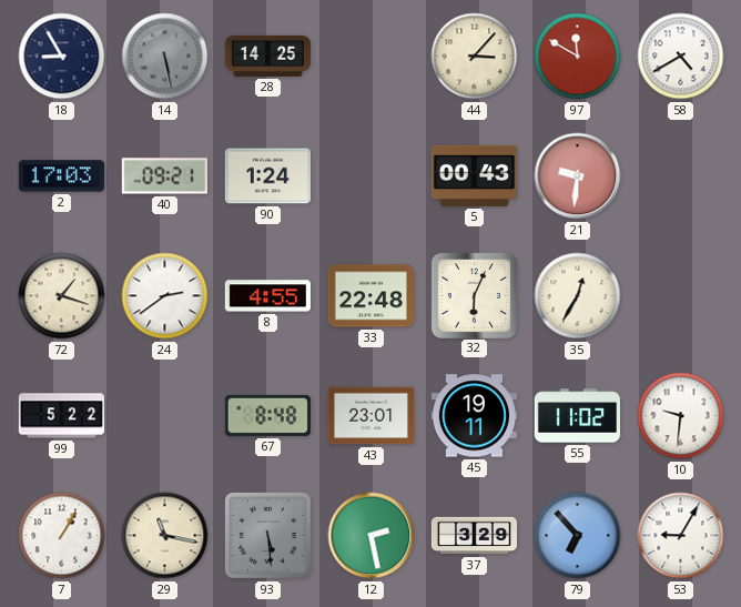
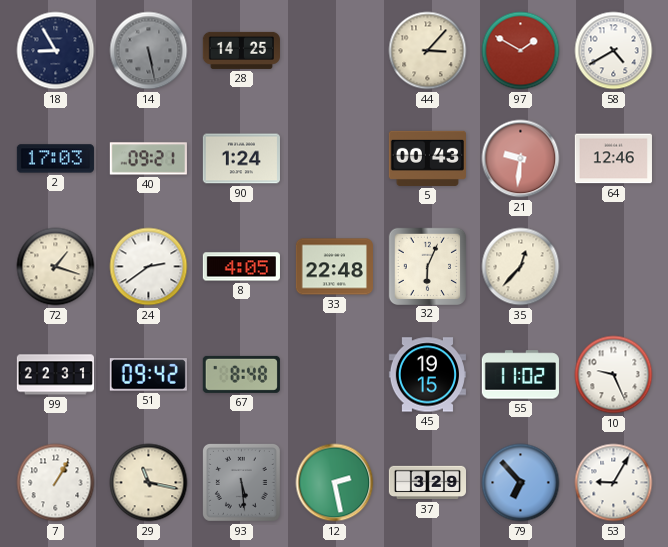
97: 11:50 -> 1:50
64: none -> 12:46
8: 4:55 -> 4:05
35: 12:35 -> 12:37
99: 5:22 -> 22:31
51: none -> 09:42
43: 23:01 -> none
45: 19:11 -> 19:15
10: 9:31 -> 9:26
